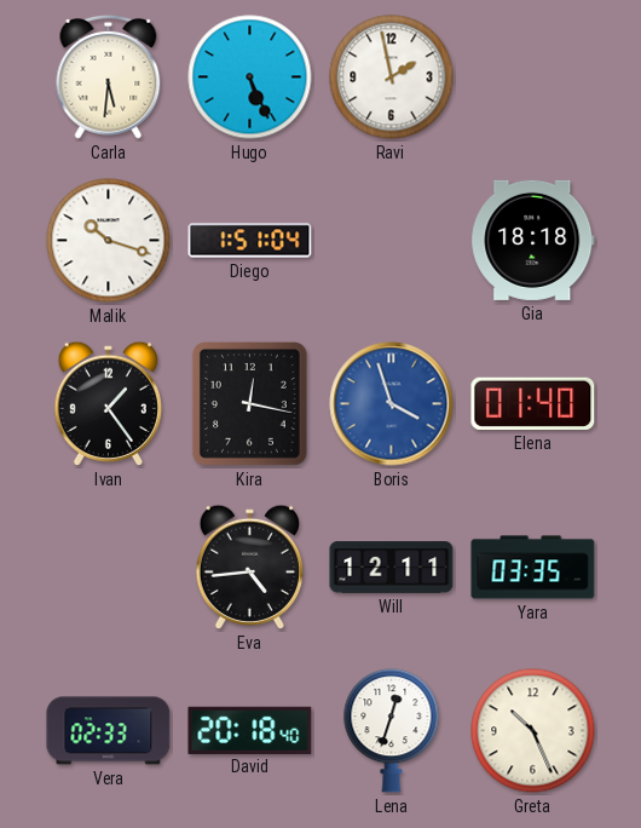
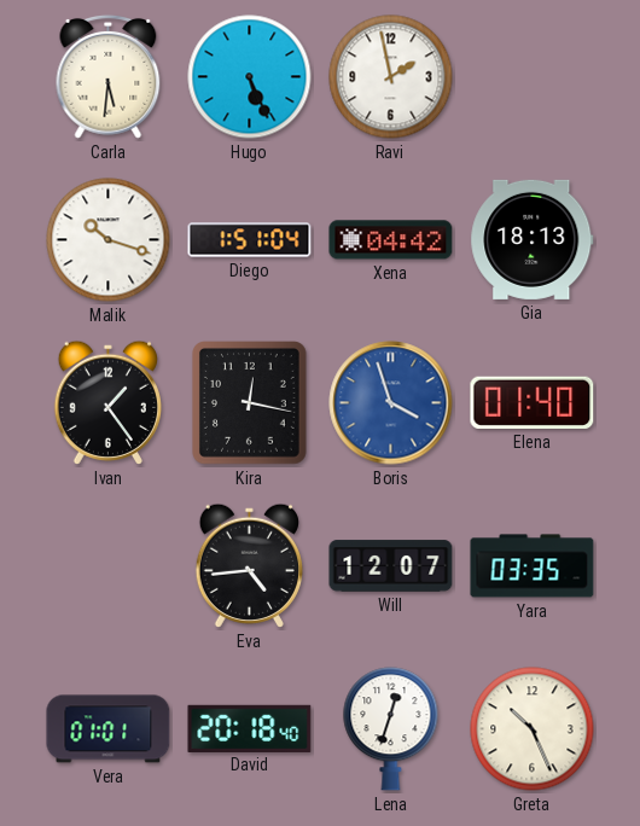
Xena: none -> 04:42
Gia: 18:18 -> 18:13
Will: 12:11 -> 12:07
Vera: 02:33 -> 01:01
